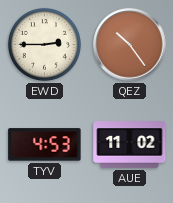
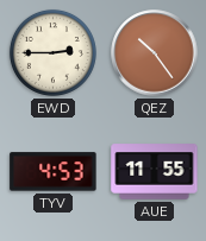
AUE: 11:02 -> 11:55
